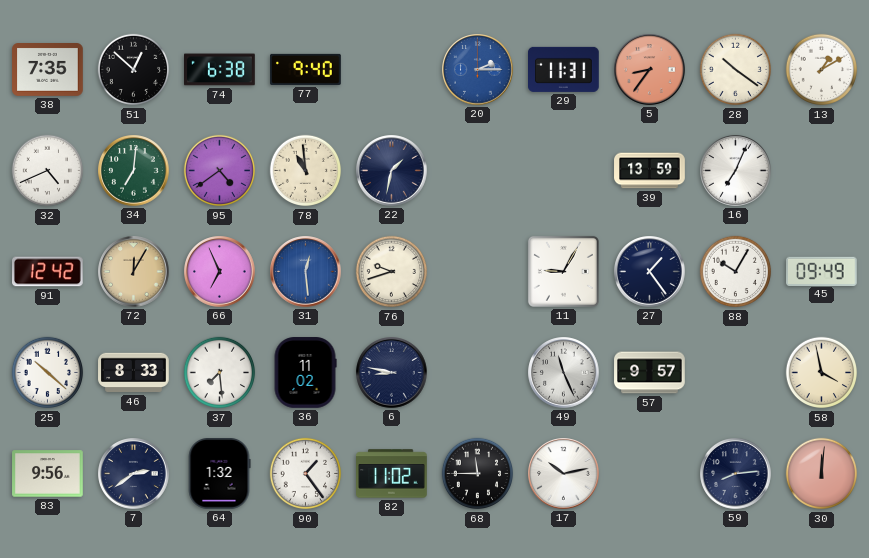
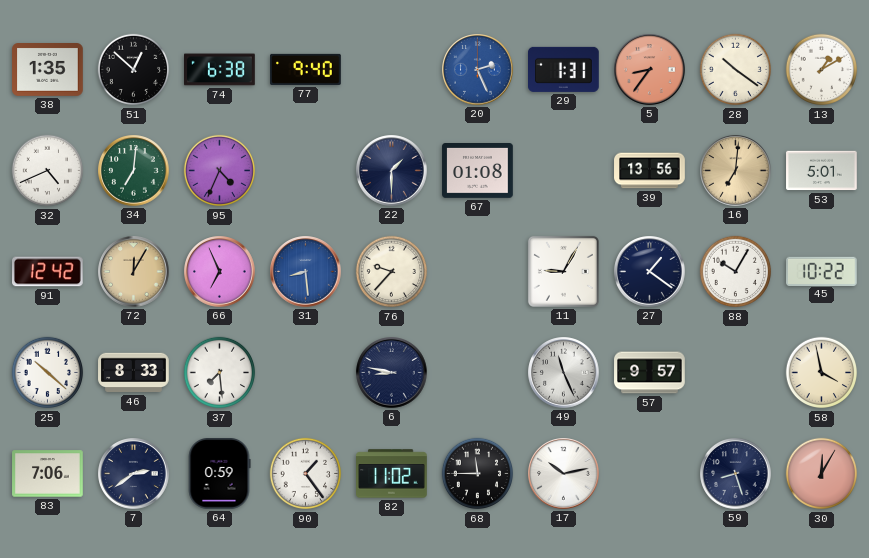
38: 7:35 -> 1:35
20: 2:15 -> 2:26
29: 11:31 -> 1:31
95: 4:39 -> 4:34
78: 10:59 -> none
22: 1:32 -> 1:30
67: none -> 01:08
39: 13:59 -> 13:56
16: 7:04 -> 7:01
16 dial: white -> champagne
53: none -> 5:01
31: 12:29 -> 8:29
76: 9:42 -> 9:37
27: 1:24 -> 1:21
45: 09:49 -> 10:22
36: 11:02 -> none
83: 9:56 -> 7:06
64: 1:32 -> 0:59
59: 8:14 -> 8:27
30: 12:01 -> 12:05
